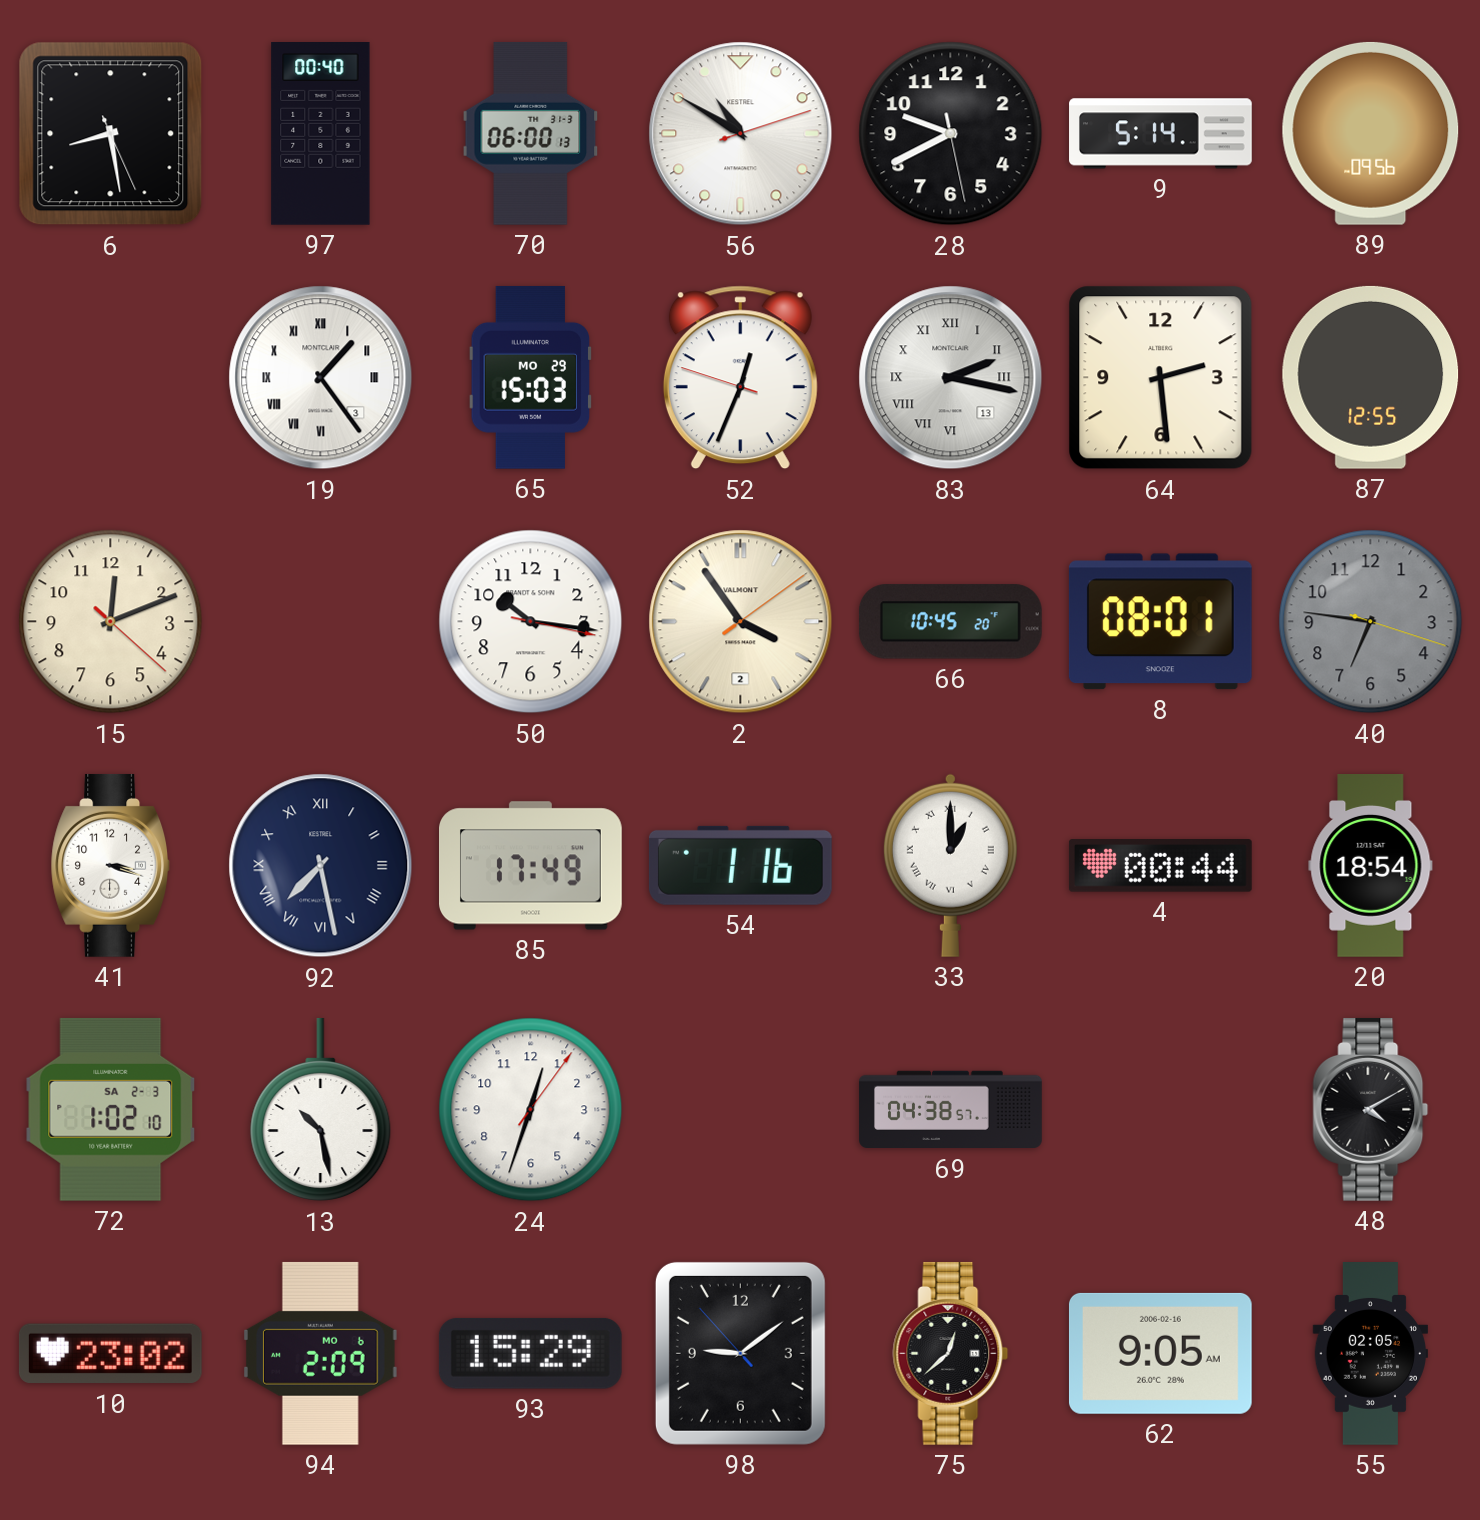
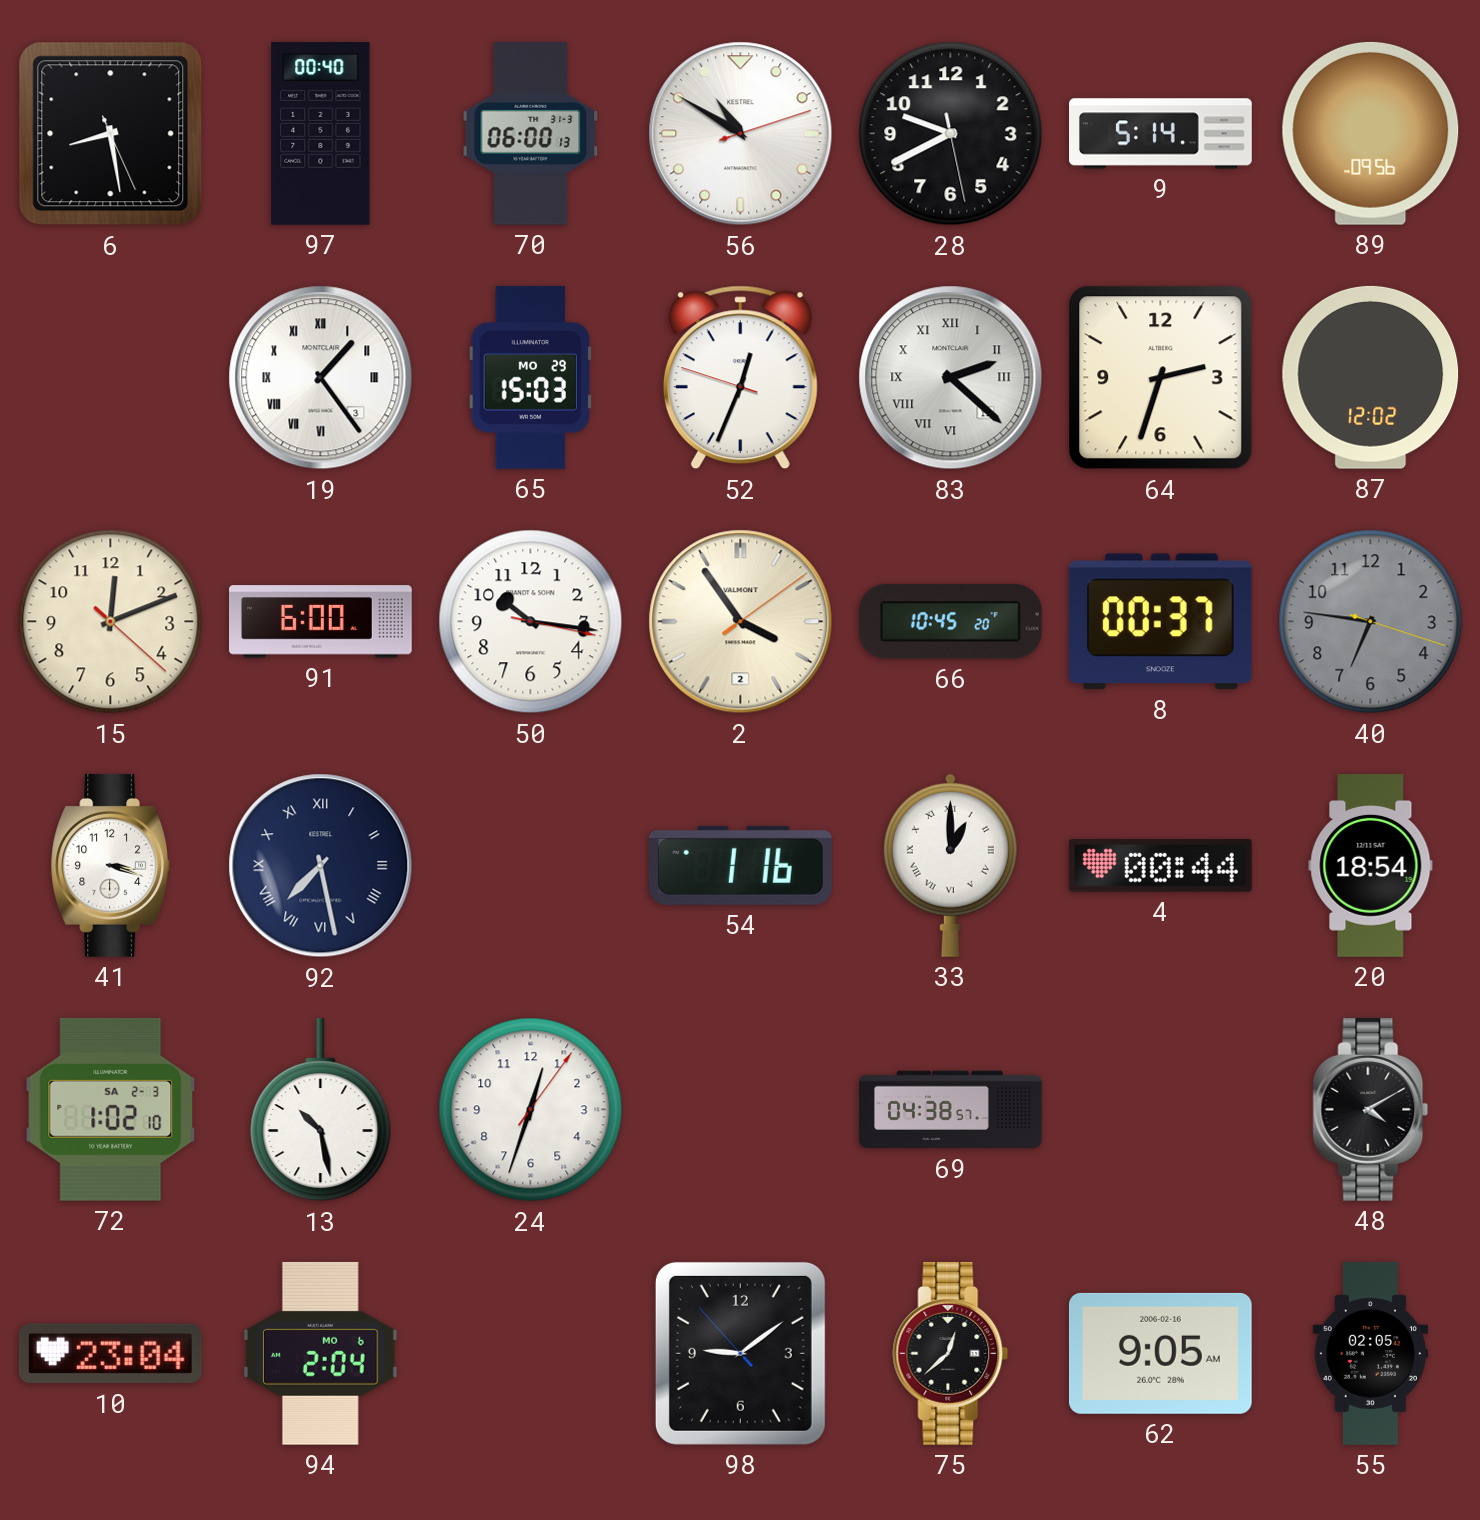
83: 2:17 -> 2:22
64: 2:29 -> 2:33
87: 12:55 -> 12:02
91: none -> 6:00
8: 08:01 -> 00:37
85: 17:49 -> none
10: 23:02 -> 23:04
94: 2:09 -> 2:04
93: 15:29 -> none
